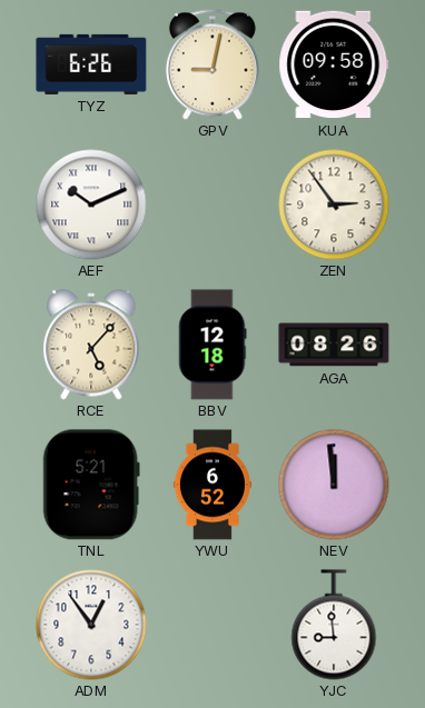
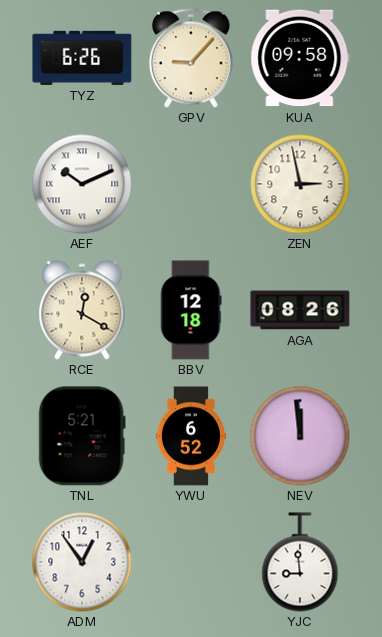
GPV: 9:02 -> 9:07
ZEN: 2:54 -> 2:58
RCE: 5:07 -> 12:20
